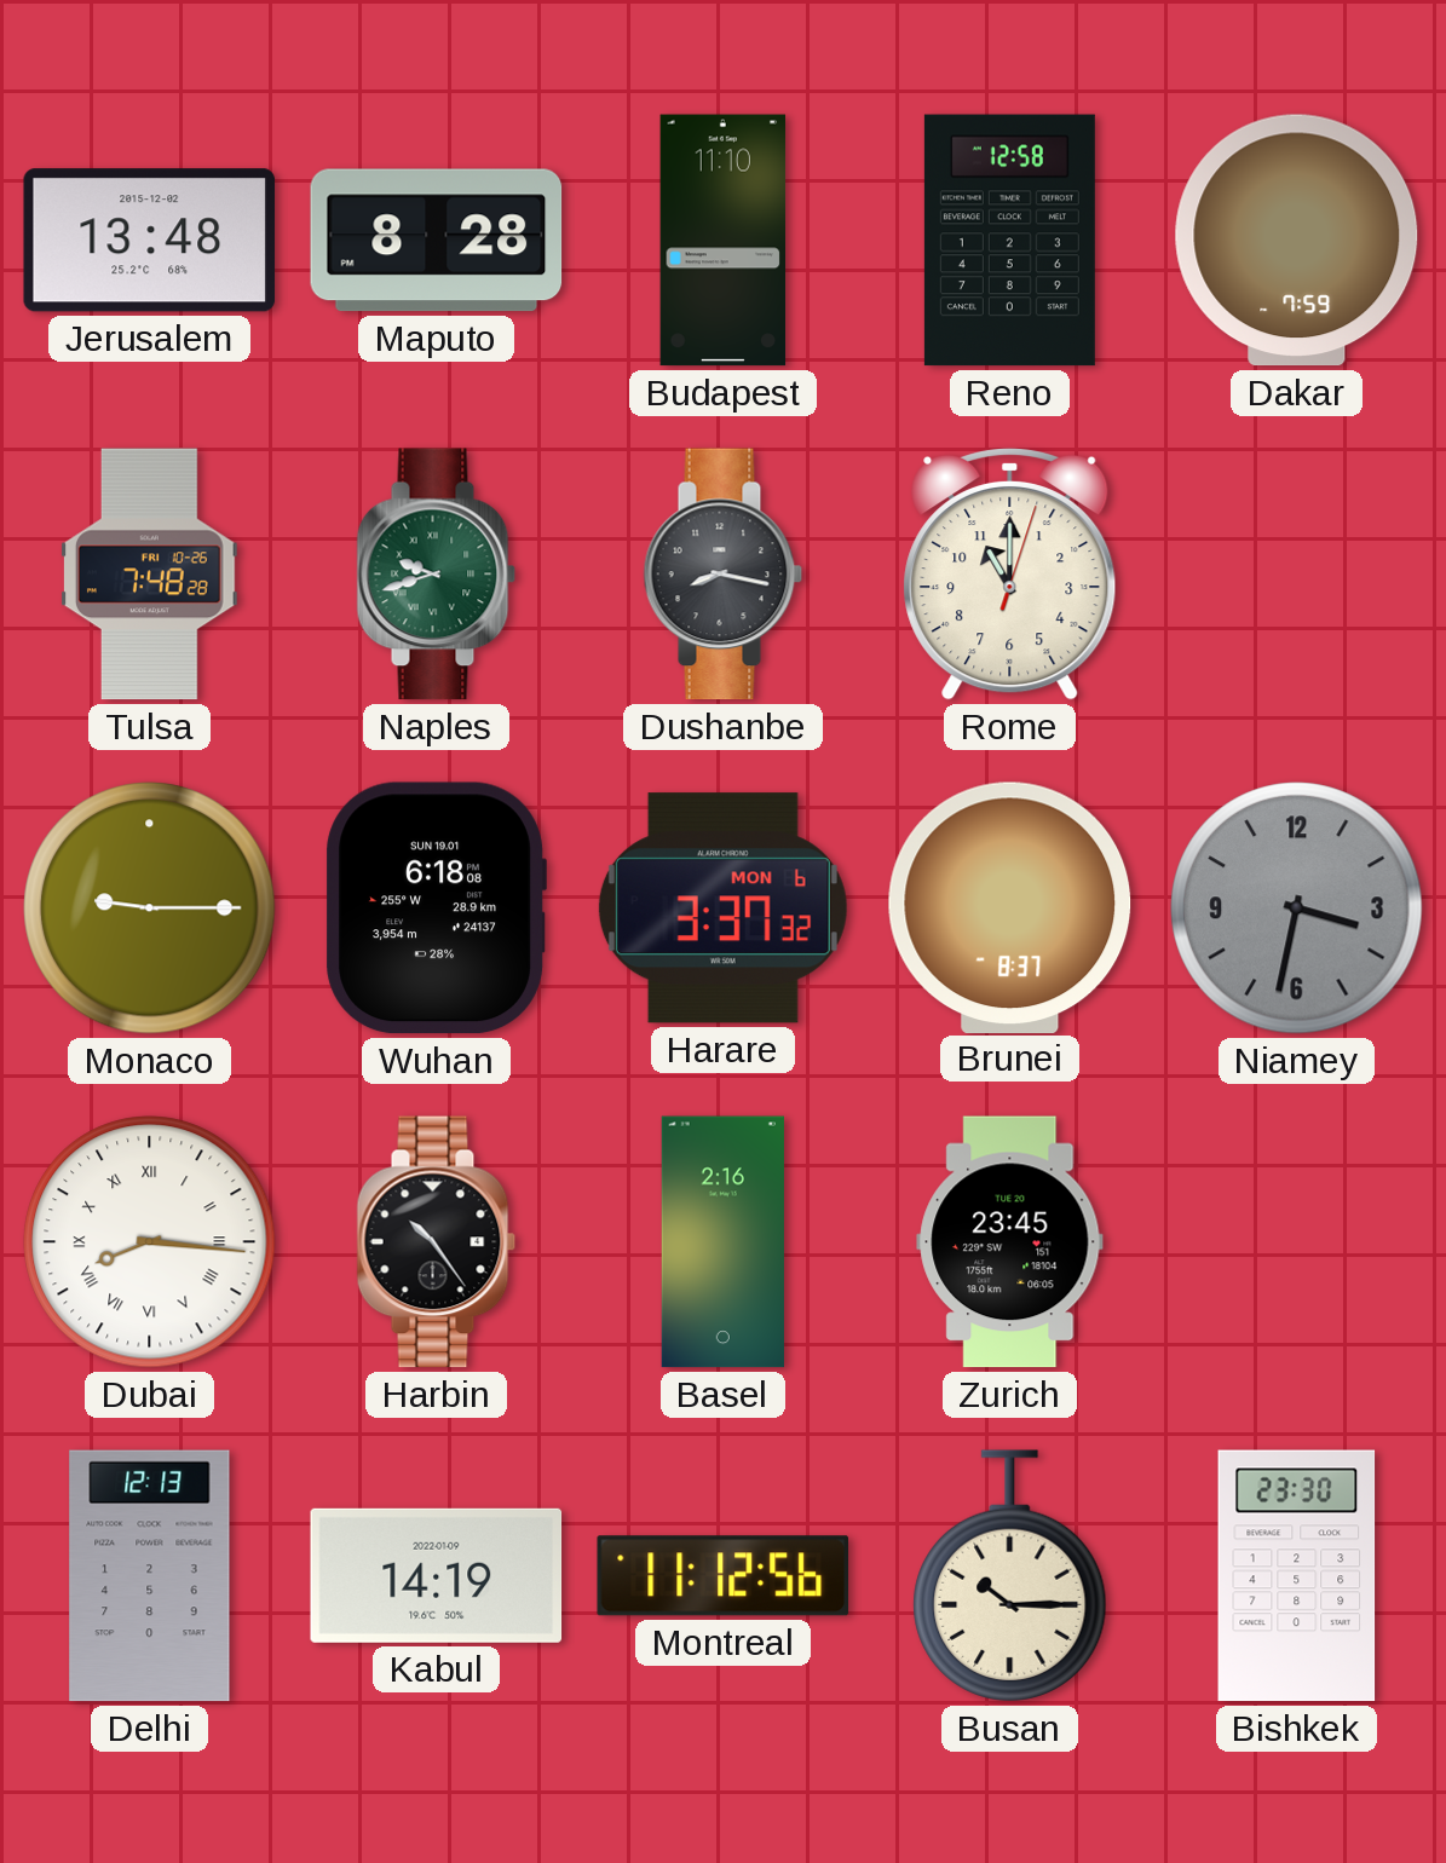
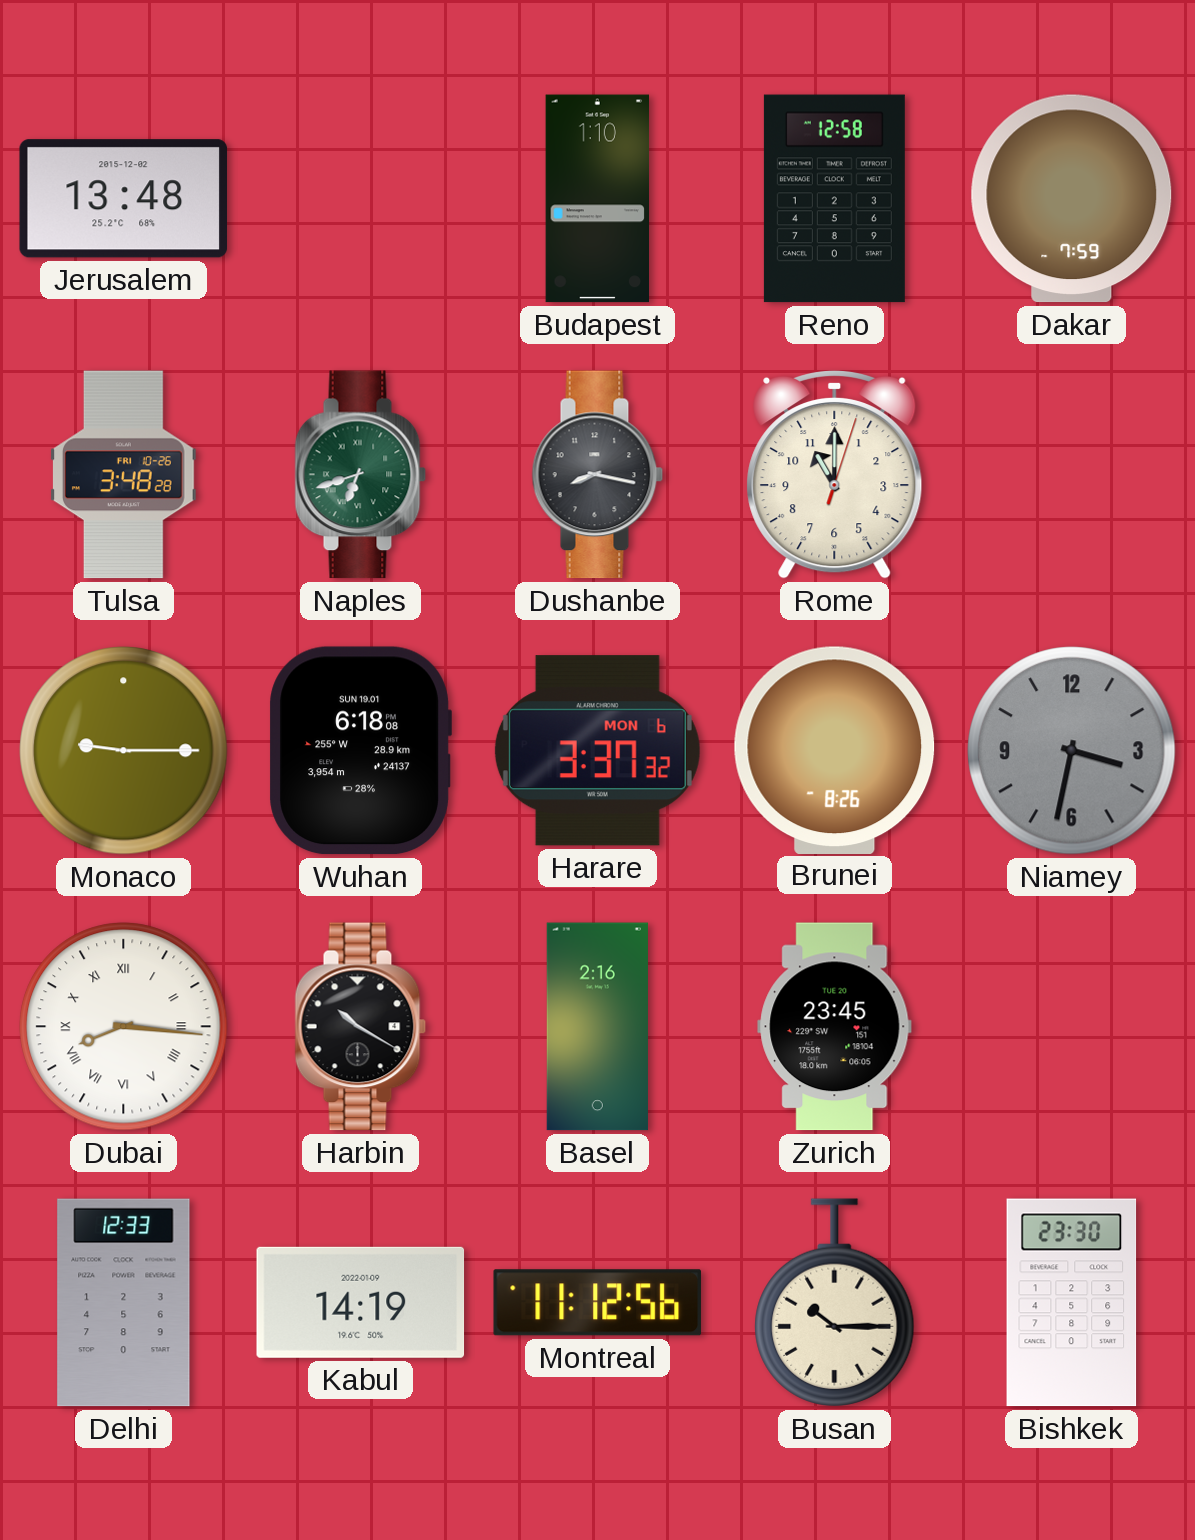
Maputo: 8:28 -> none
Budapest: 11:10 -> 1:10
Tulsa: 7:48 -> 3:48
Naples: 9:42 -> 6:42
Brunei: 8:37 -> 8:26
Harbin: 10:24 -> 10:20
Delhi: 12:13 -> 12:33
